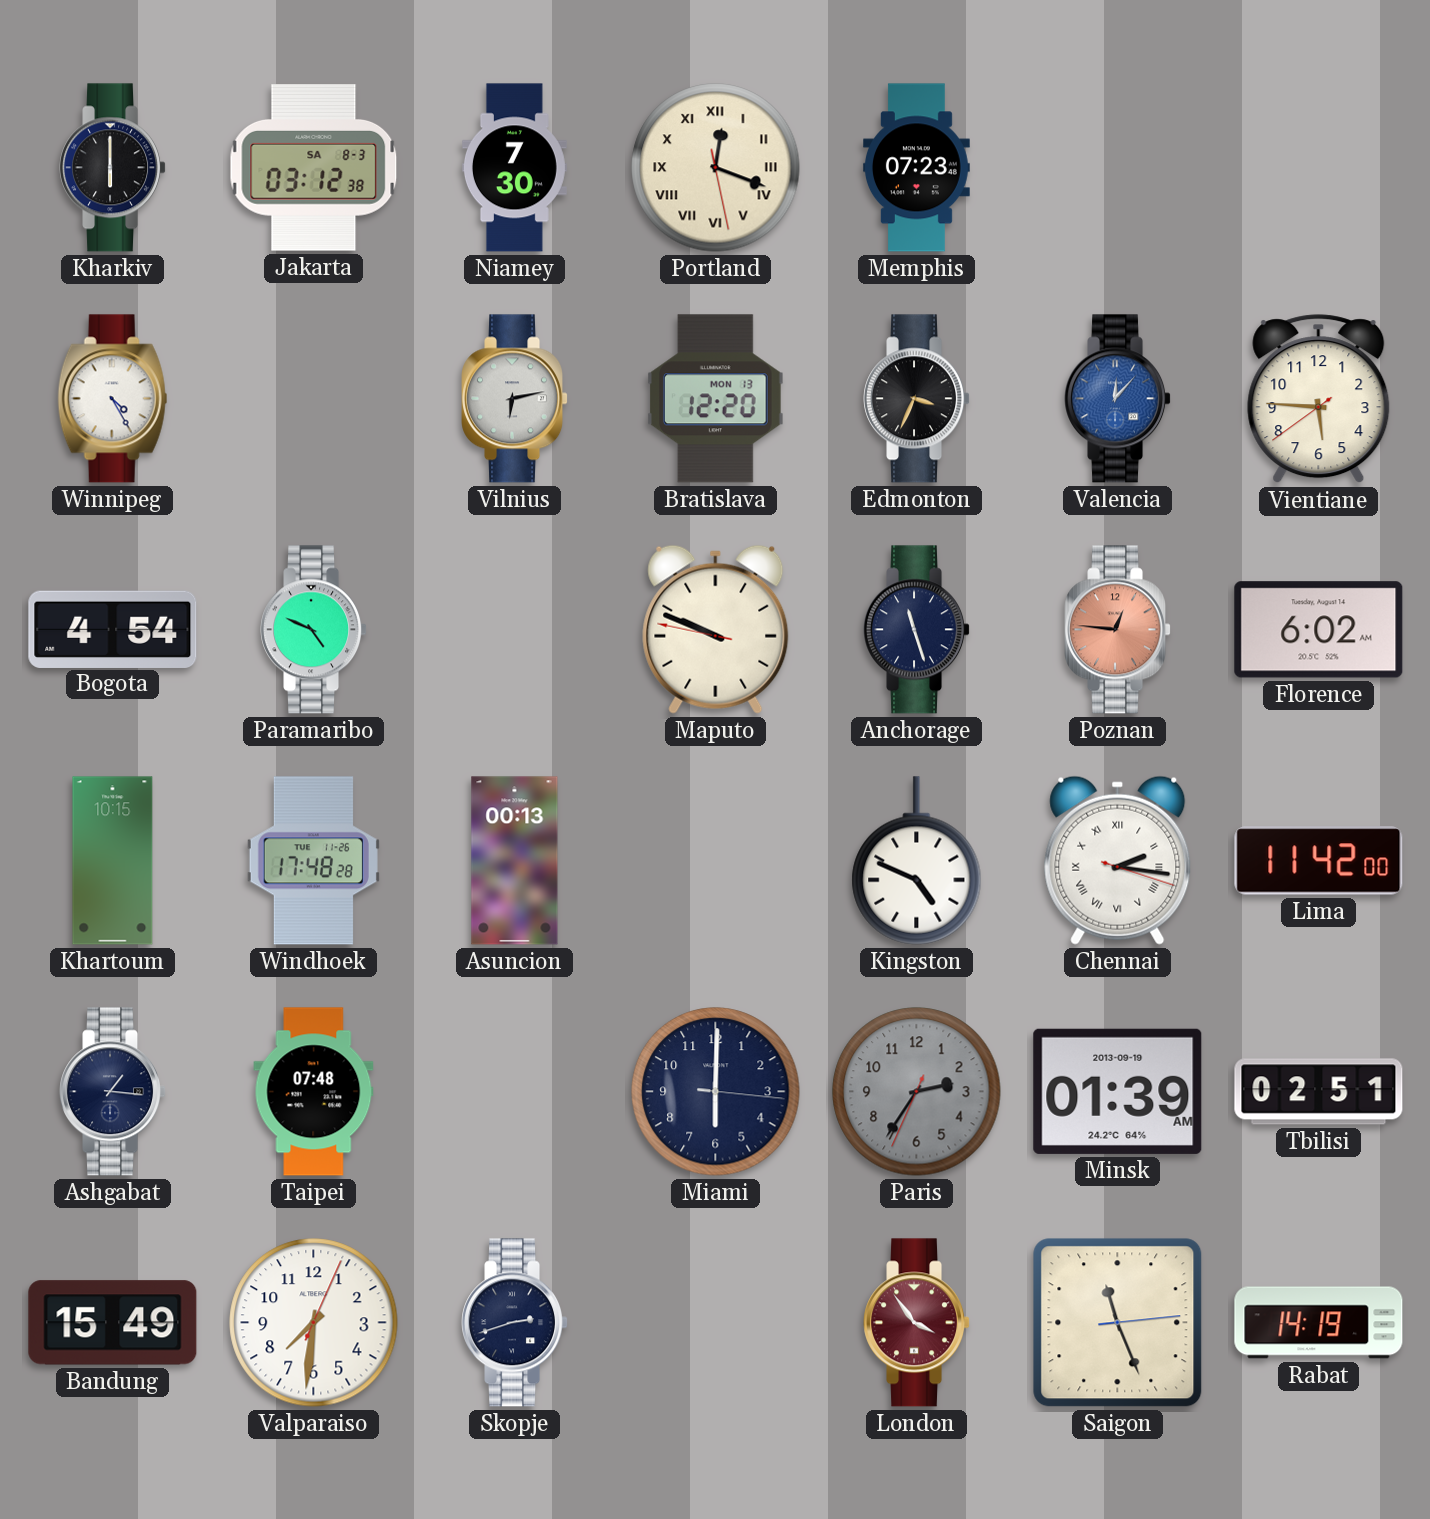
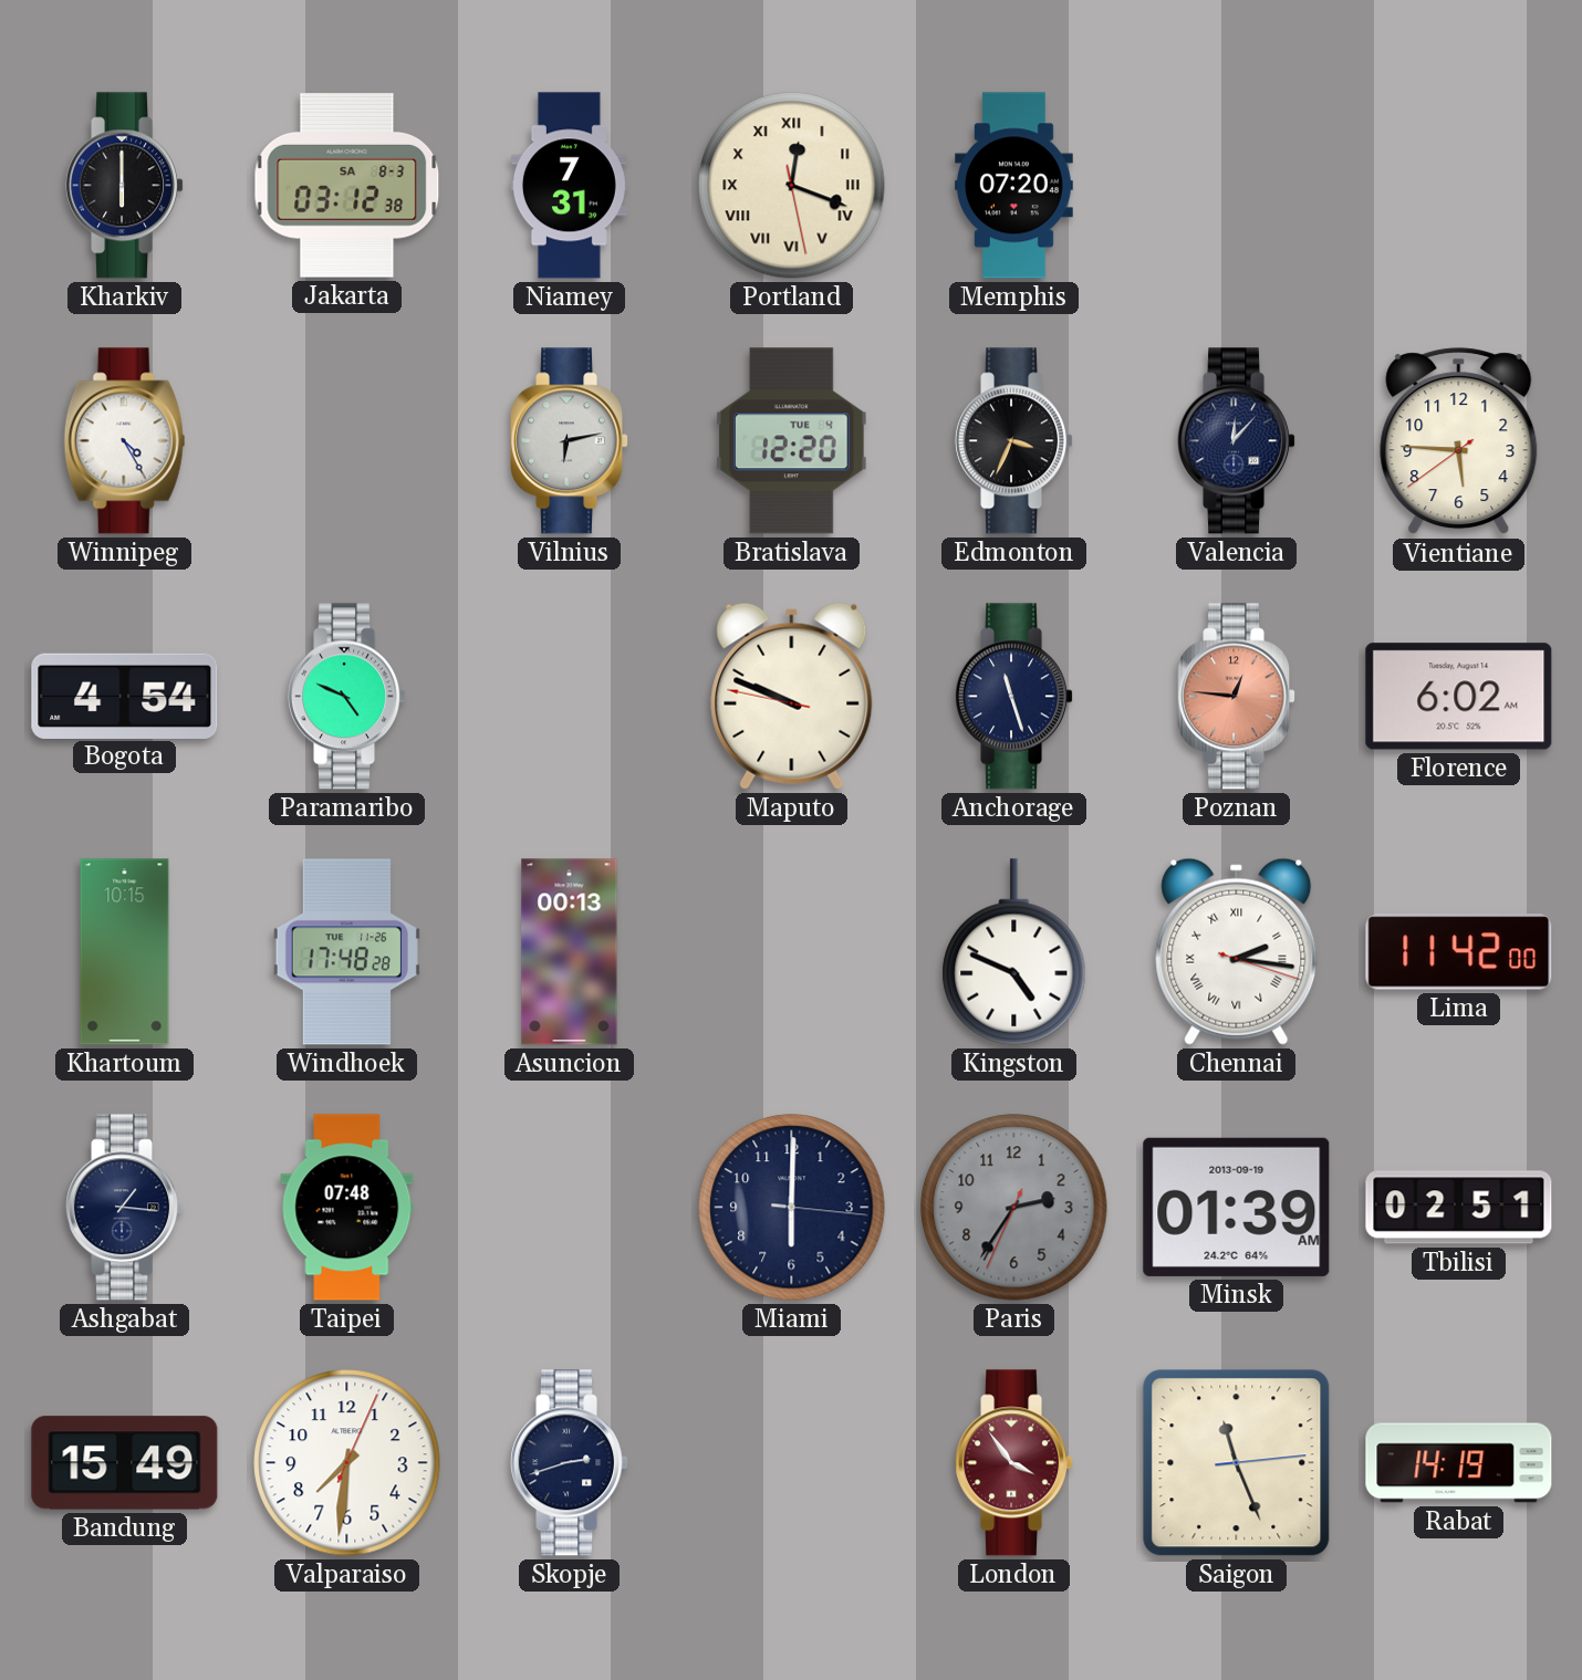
Niamey: 7:30 -> 7:31
Memphis: 07:23 -> 07:20
Bratislava date: MON 13 -> TUE 4
Valencia dial: blue -> navy
